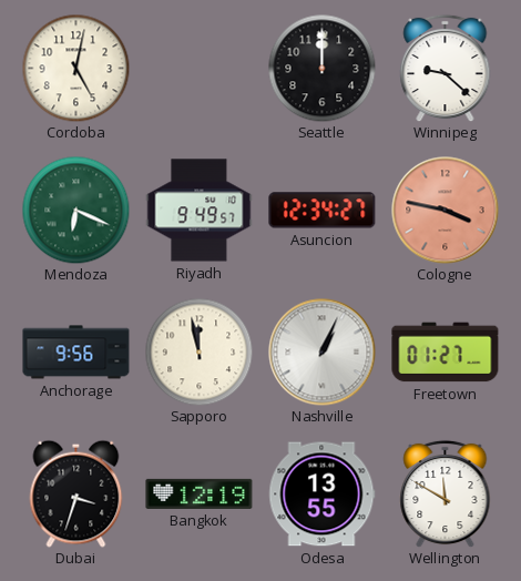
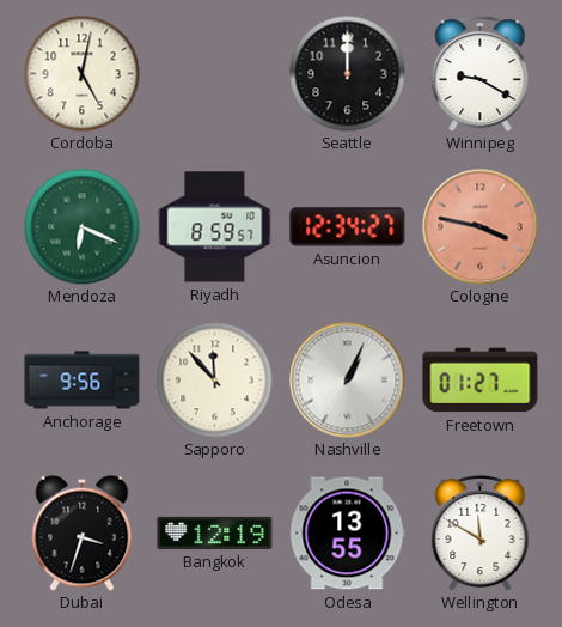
Winnipeg: 9:22 -> 9:20
Riyadh: 9:49 -> 8:59
Sapporo: 11:58 -> 11:53
